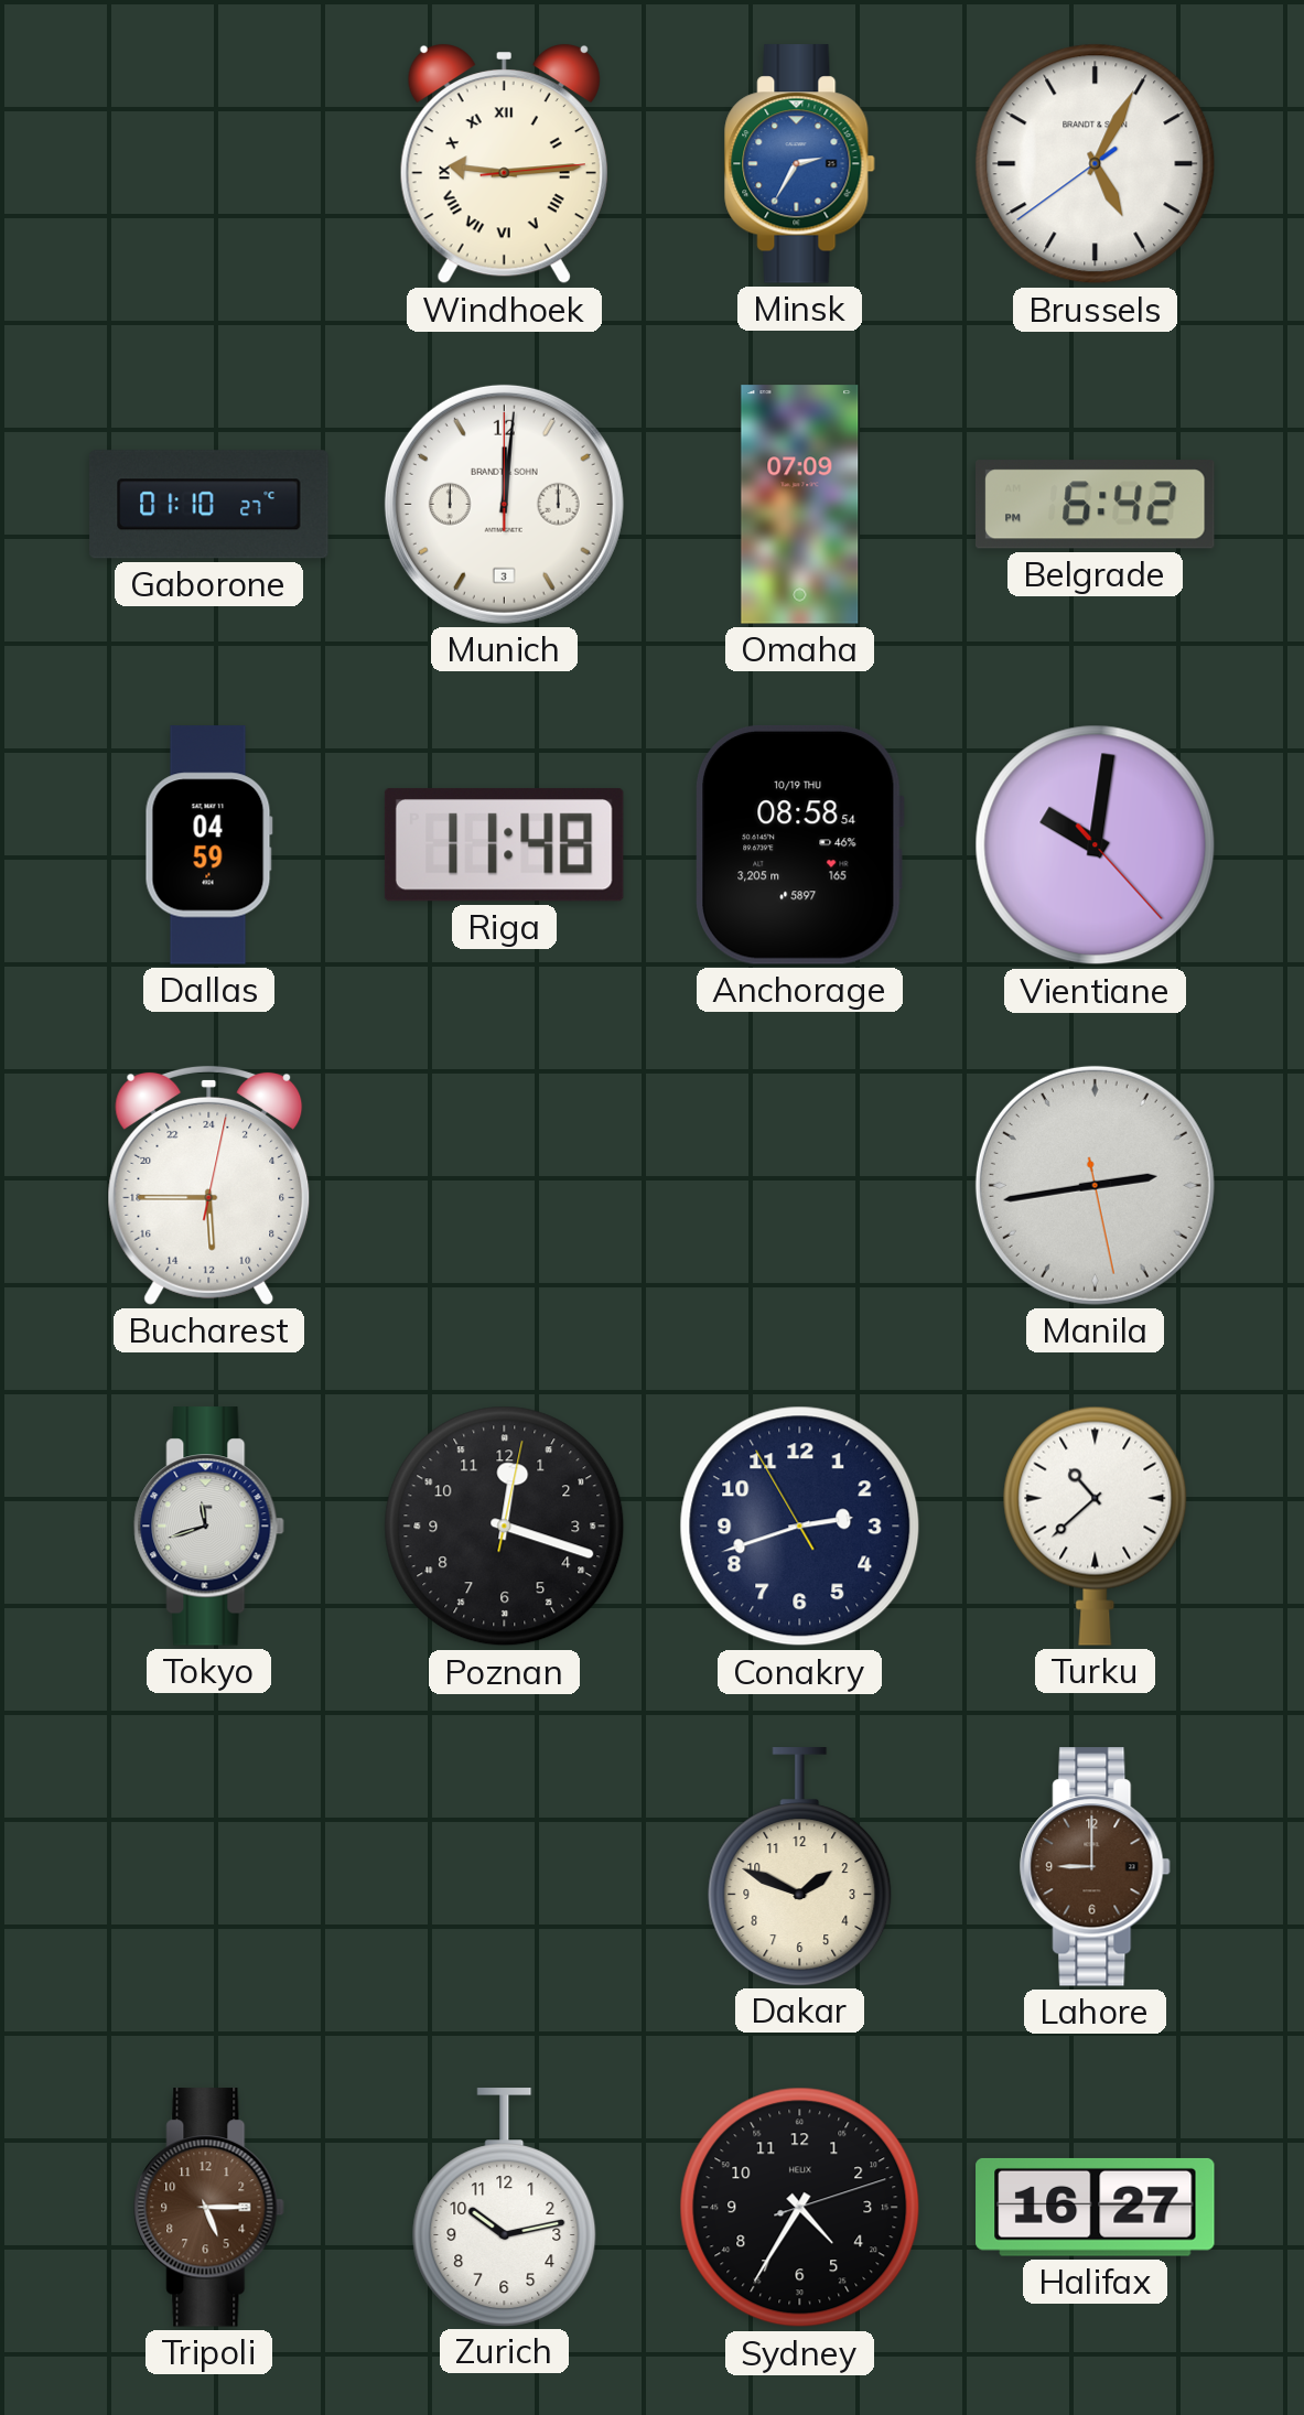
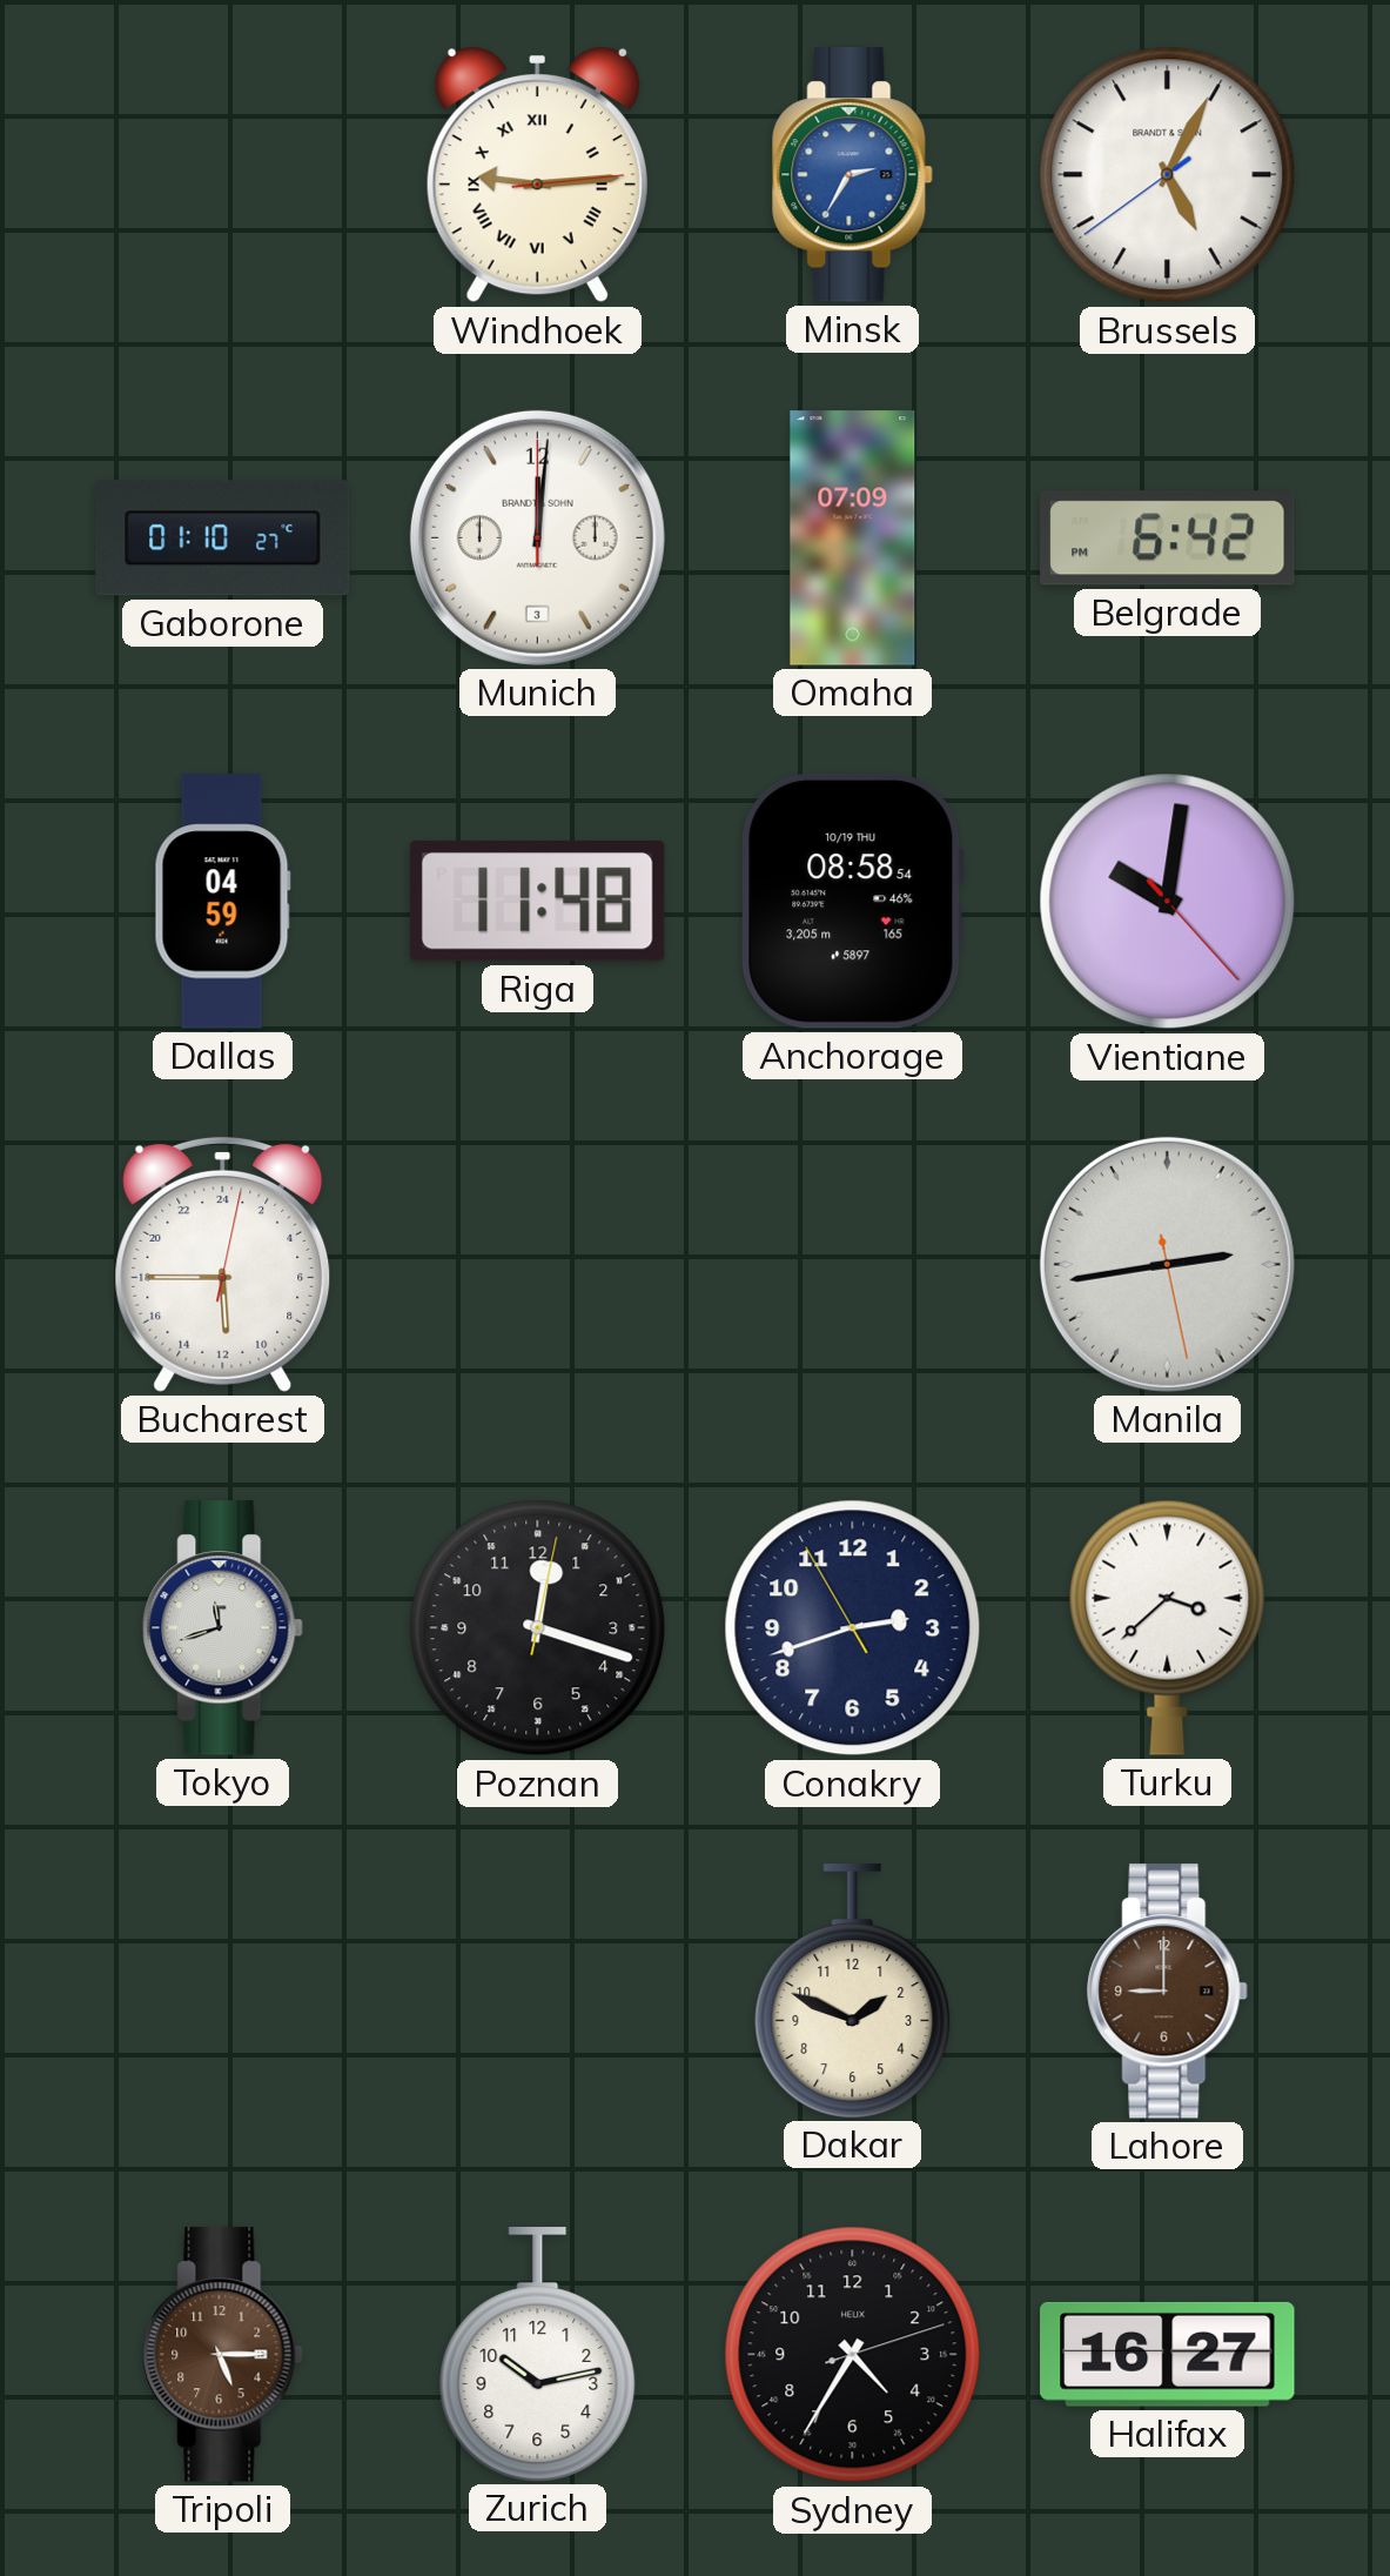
Turku: 10:38 -> 3:38
